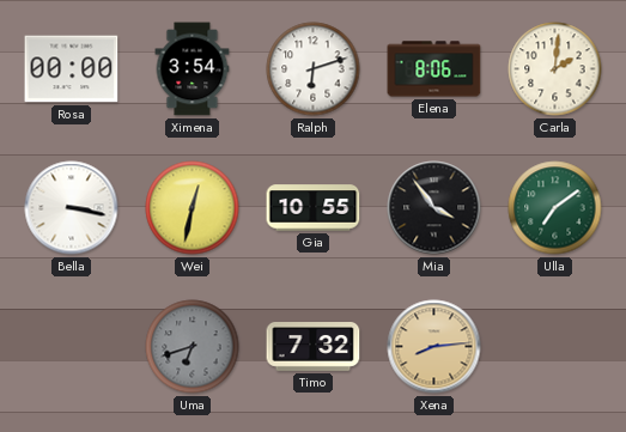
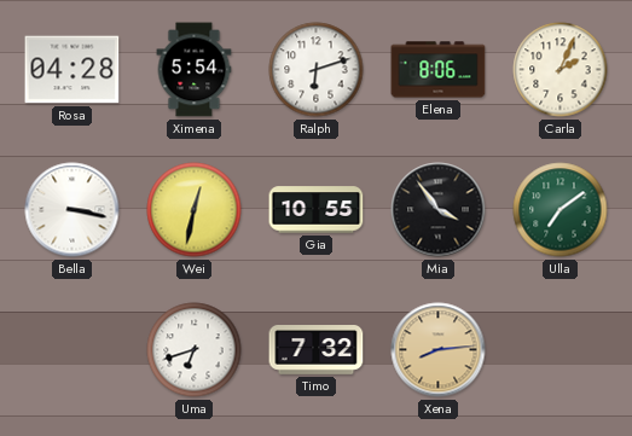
Rosa: 00:00 -> 04:28
Ximena: 3:54 -> 5:54
Carla: 2:01 -> 2:04
Uma dial: grey -> white
